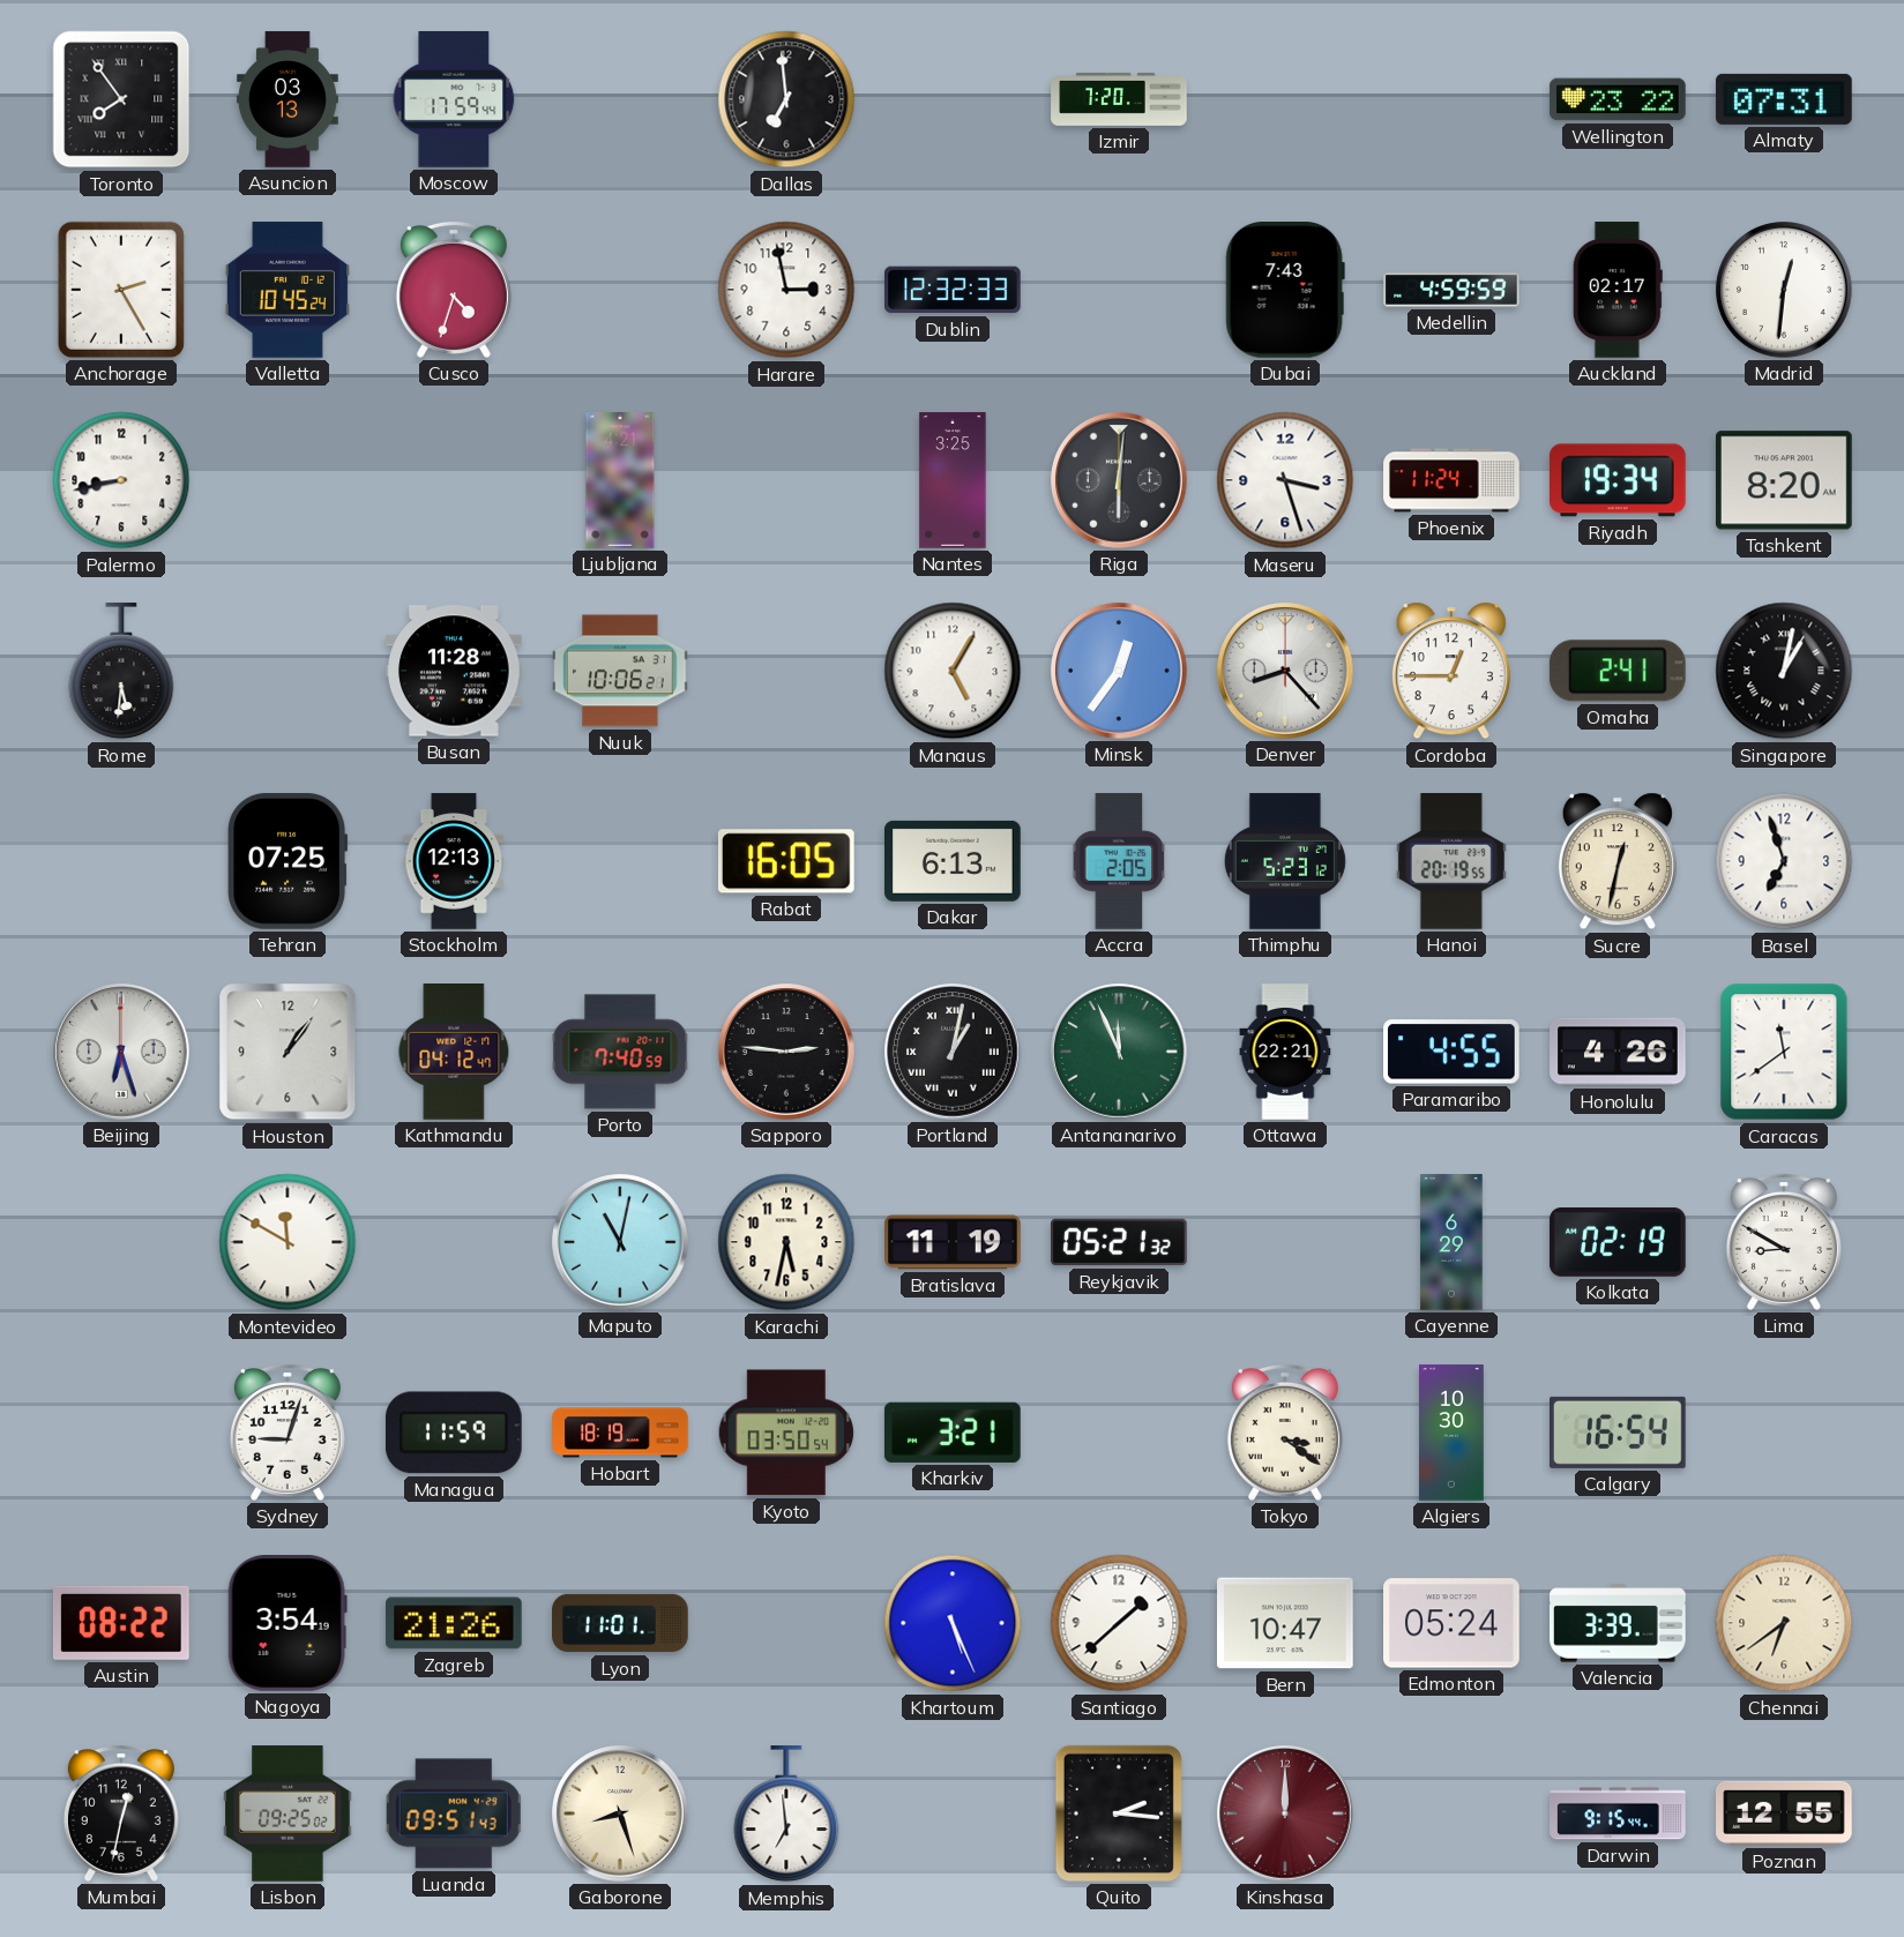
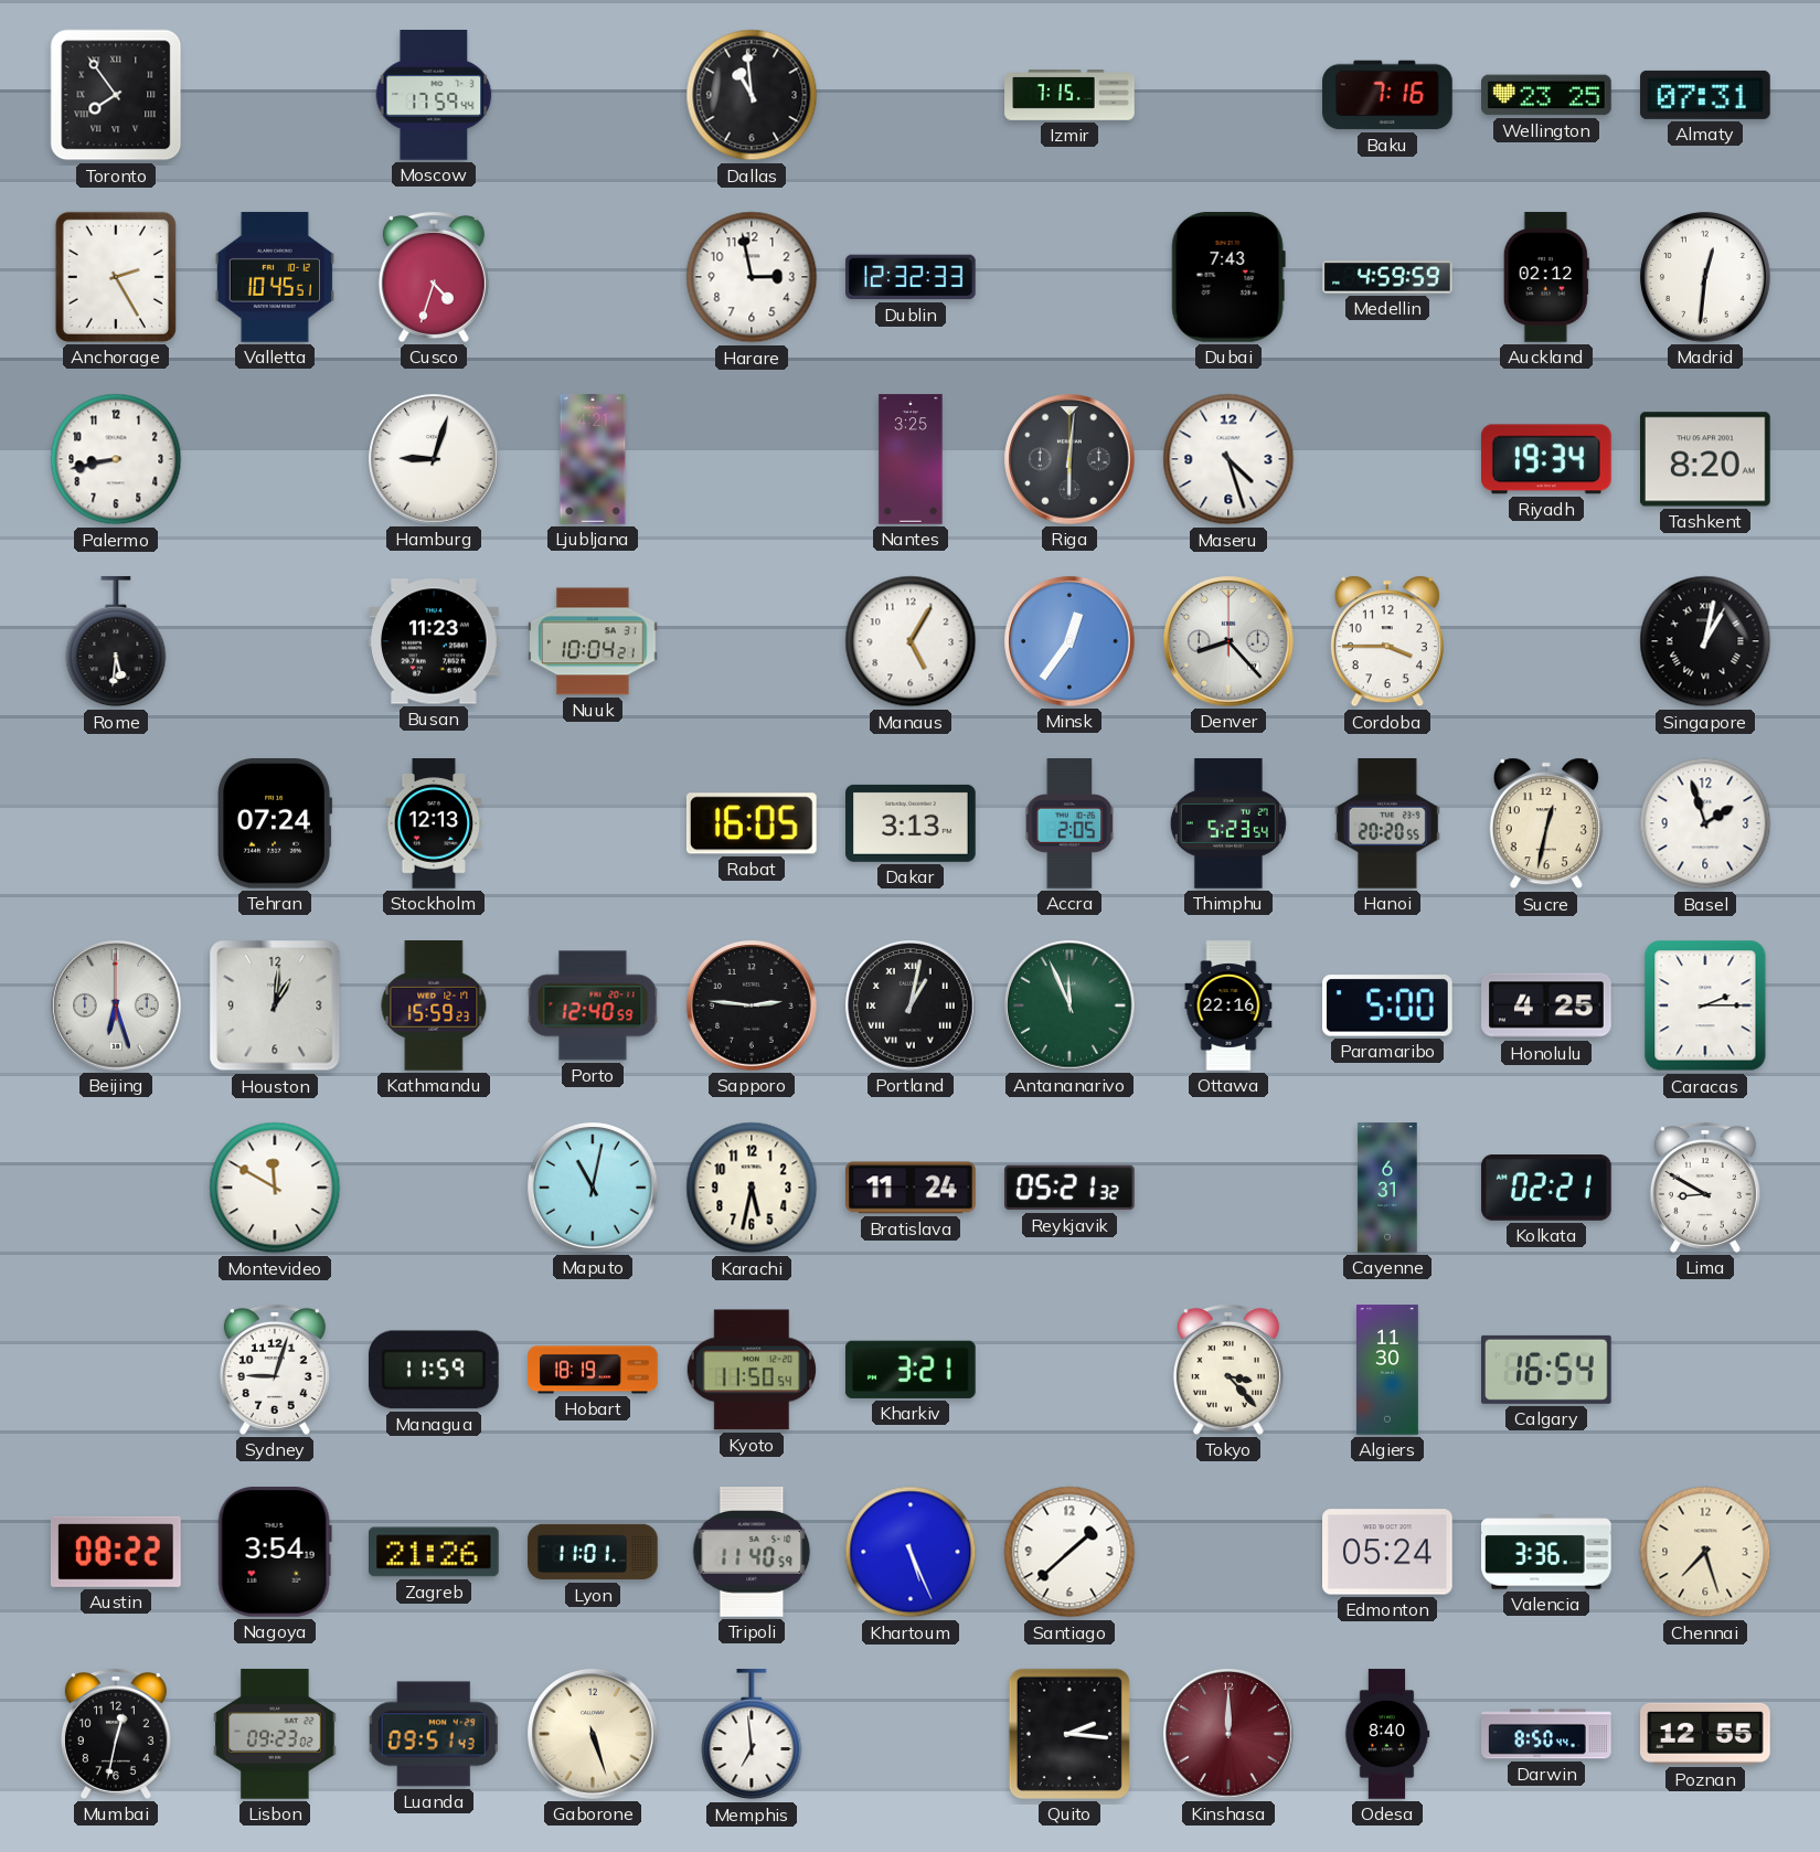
Asuncion: 03:13 -> none
Dallas: 6:59 -> 10:59
Izmir: 7:20 -> 7:15
Baku: none -> 7:16
Wellington: 23:22 -> 23:25
Valletta: 10:45:24 -> 10:45:51
Auckland: 02:17 -> 02:12
Hamburg: none -> 9:03
Maseru: 3:27 -> 4:27
Phoenix: 11:24 -> none
Busan: 11:28 -> 11:23
Nuuk: 10:06 -> 10:04
Cordoba: 12:45 -> 3:45
Omaha: 2:41 -> none
Tehran: 07:25 -> 07:24
Dakar: 6:13 -> 3:13
Thimphu: 5:23:12 -> 5:23:54
Hanoi: 20:19 -> 20:20
Basel: 6:57 -> 1:57
Houston: 1:06 -> 1:01
Kathmandu: 04:12 -> 15:59
Porto: 7:40 -> 12:40
Ottawa: 22:21 -> 22:16
Paramaribo: 4:55 -> 5:00
Honolulu: 4:26 -> 4:25
Caracas: 11:39 -> 2:15
Bratislava: 11:19 -> 11:24
Cayenne: 6:29 -> 6:31
Kolkata: 02:19 -> 02:21
Kyoto: 03:50 -> 11:50
Tokyo: 3:21 -> 3:23
Algiers: 10:30 -> 11:30
Tripoli: none -> 11:40
Bern: 10:47 -> none
Valencia: 3:39 -> 3:36
Chennai: 6:39 -> 7:27
Lisbon: 09:25 -> 09:23
Gaborone: 8:27 -> 5:27
Odesa: none -> 8:40
Darwin: 9:15 -> 8:50
